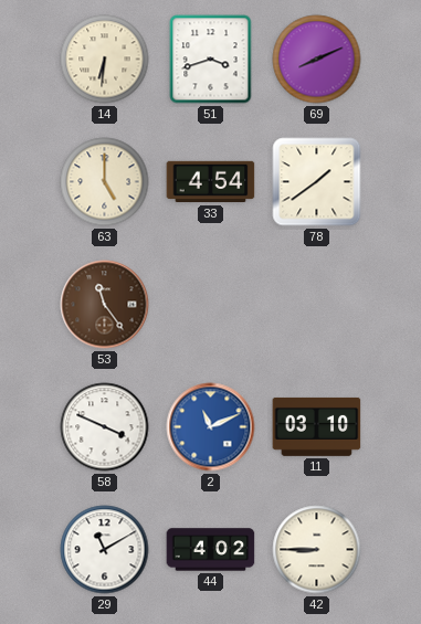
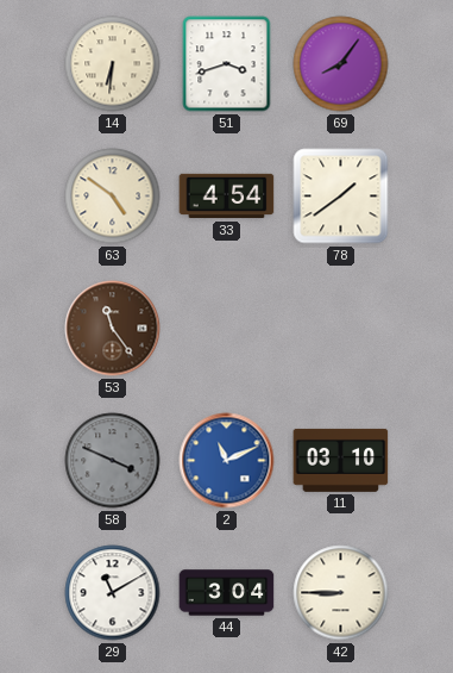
69: 8:11 -> 8:06
63: 5:00 -> 4:51
58 dial: white -> grey
44: 4:02 -> 3:04
